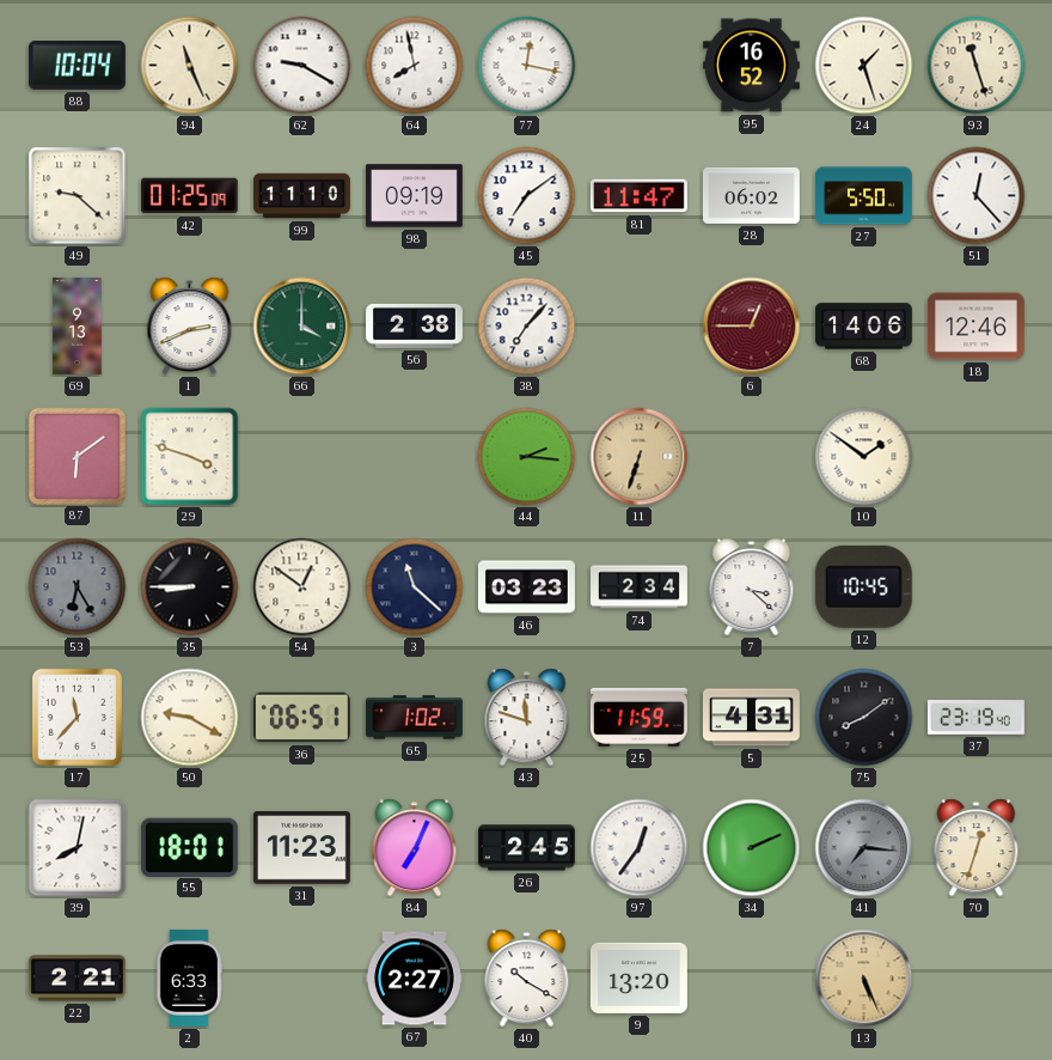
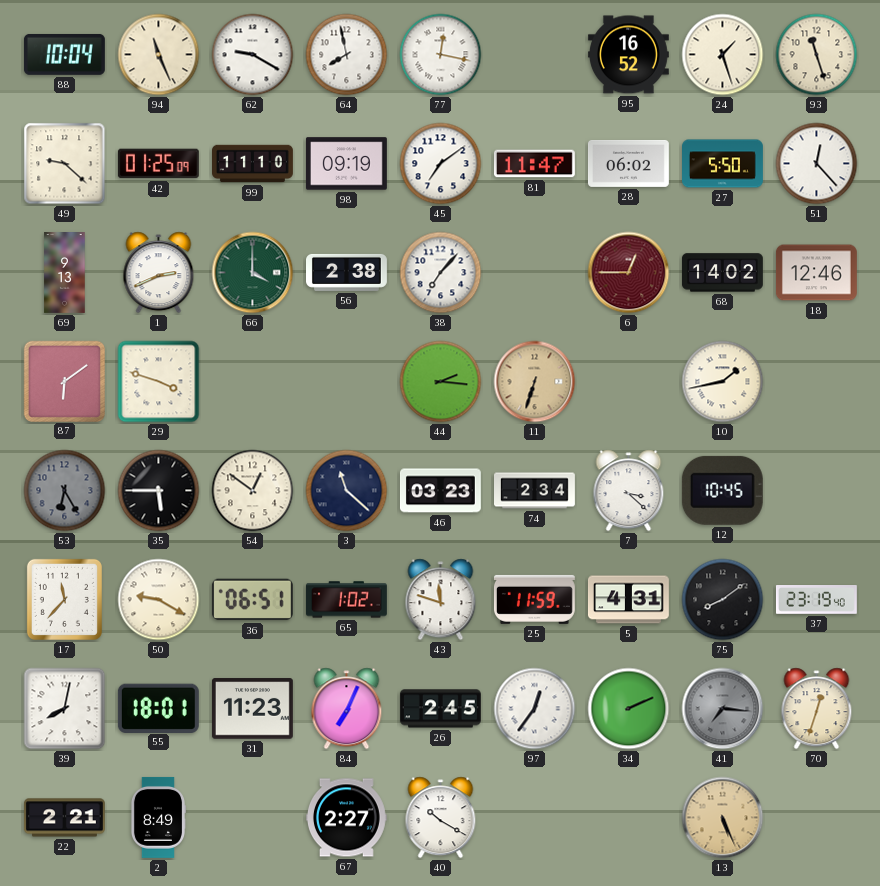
68: 14:06 -> 14:02
10: 1:51 -> 1:43
35: 8:45 -> 5:45
2: 6:33 -> 8:49
9: 13:20 -> none
